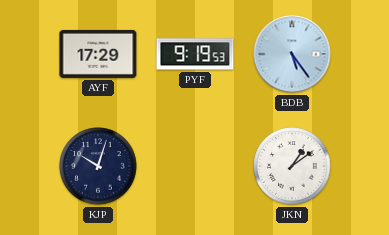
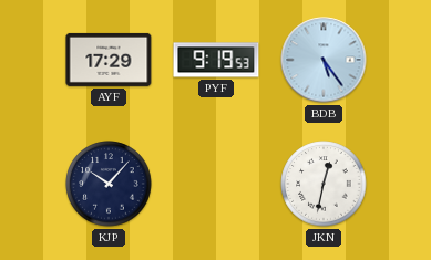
KJP: 10:03 -> 10:07
JKN: 1:09 -> 12:32
